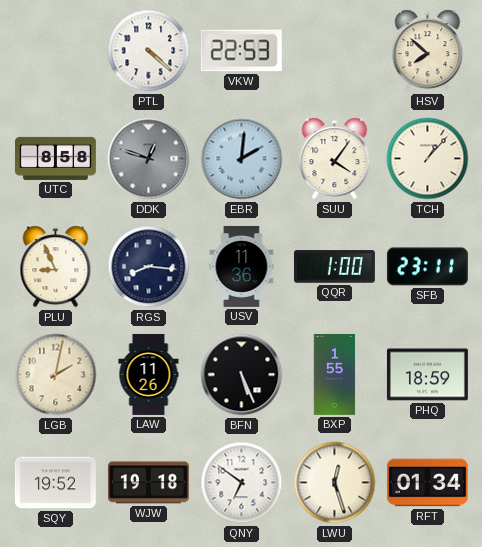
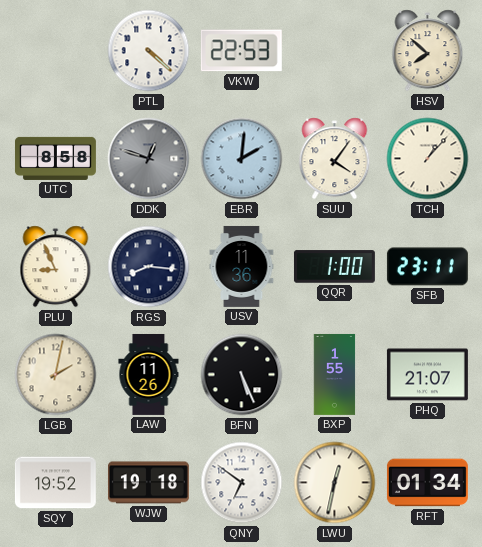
PHQ: 18:59 -> 21:07
LWU: 12:27 -> 12:32
